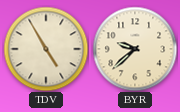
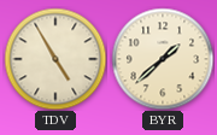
BYR: 9:38 -> 1:38
